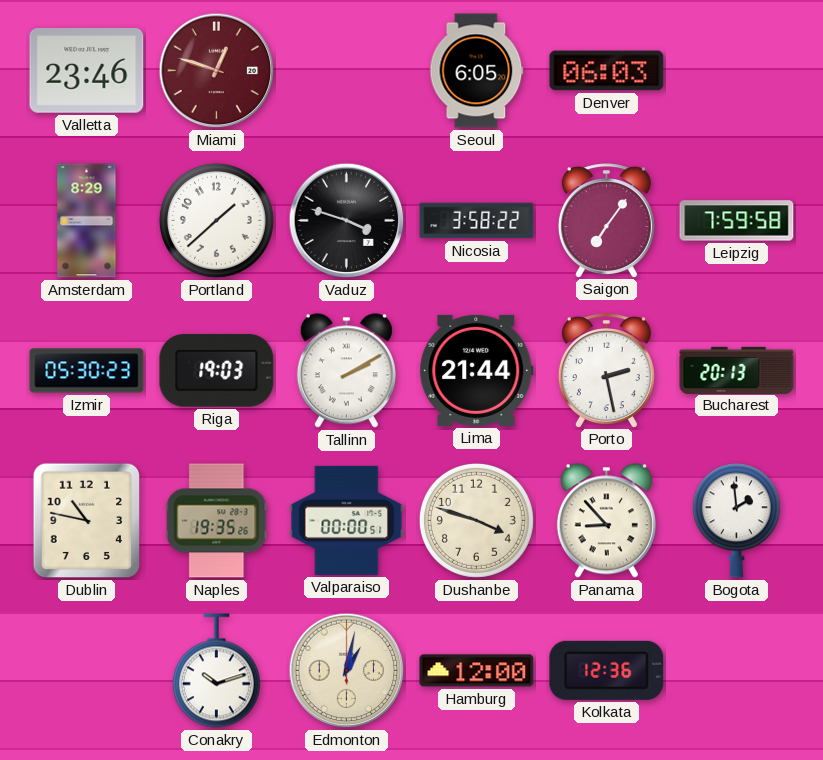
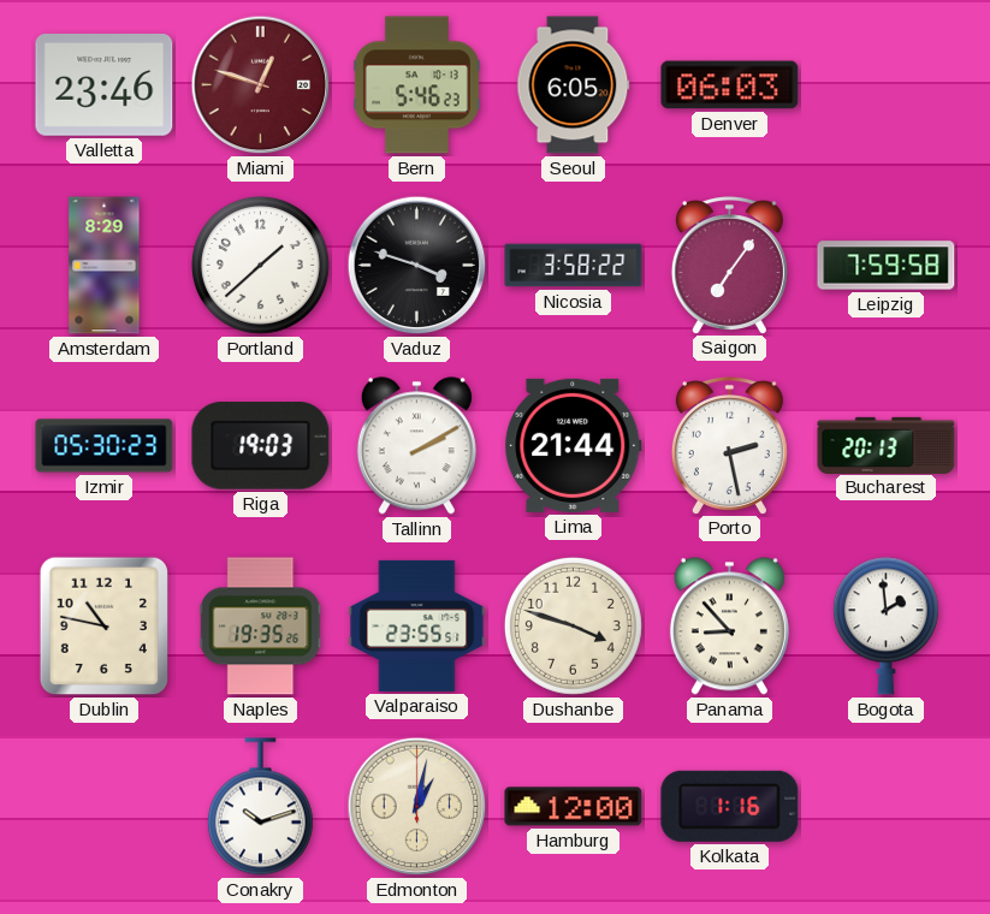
Bern: none -> 5:46
Valparaiso: 00:00 -> 23:55
Kolkata: 12:36 -> 1:16
